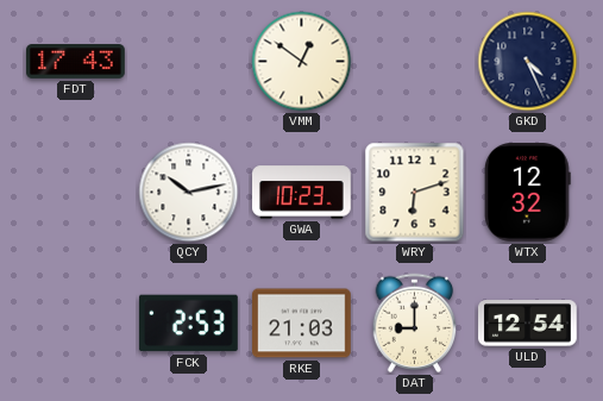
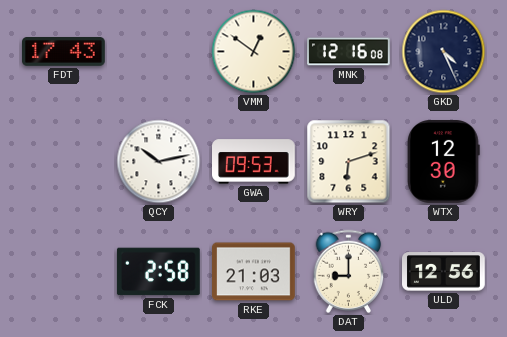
MNK: none -> 12:16
GWA: 10:23 -> 09:53
WTX: 12:32 -> 12:30
FCK: 2:53 -> 2:58
ULD: 12:54 -> 12:56
